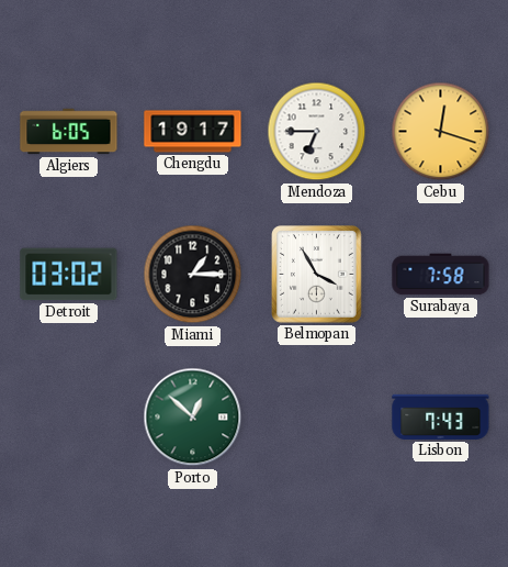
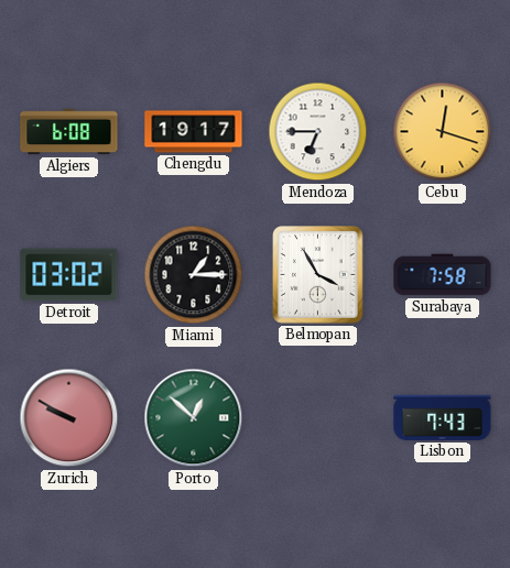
Algiers: 6:05 -> 6:08
Zurich: none -> 9:50
